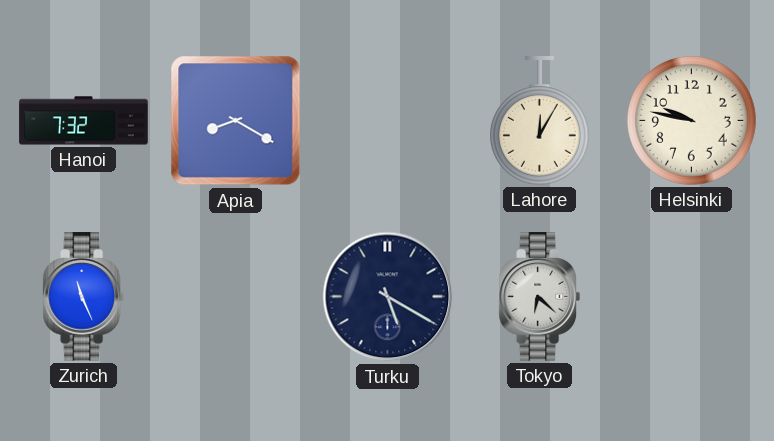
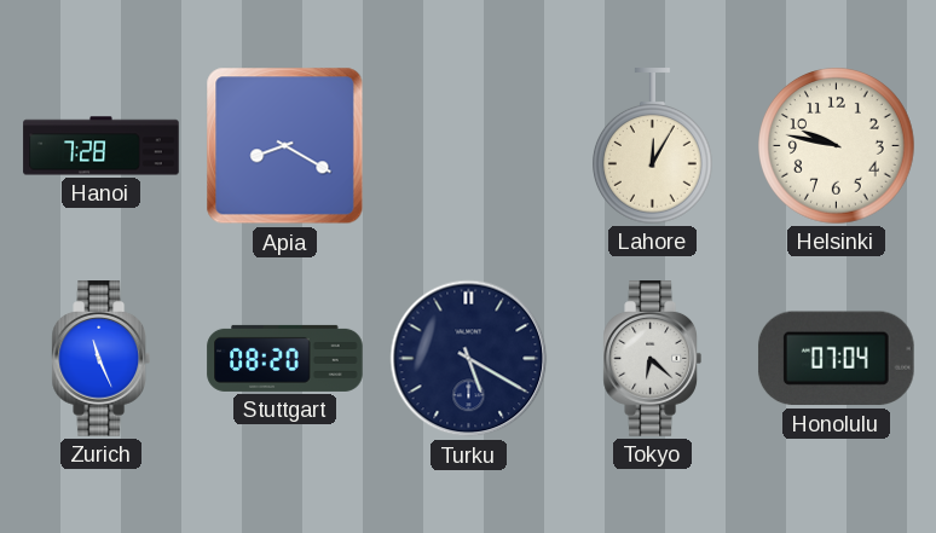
Hanoi: 7:32 -> 7:28
Stuttgart: none -> 08:20
Honolulu: none -> 07:04
